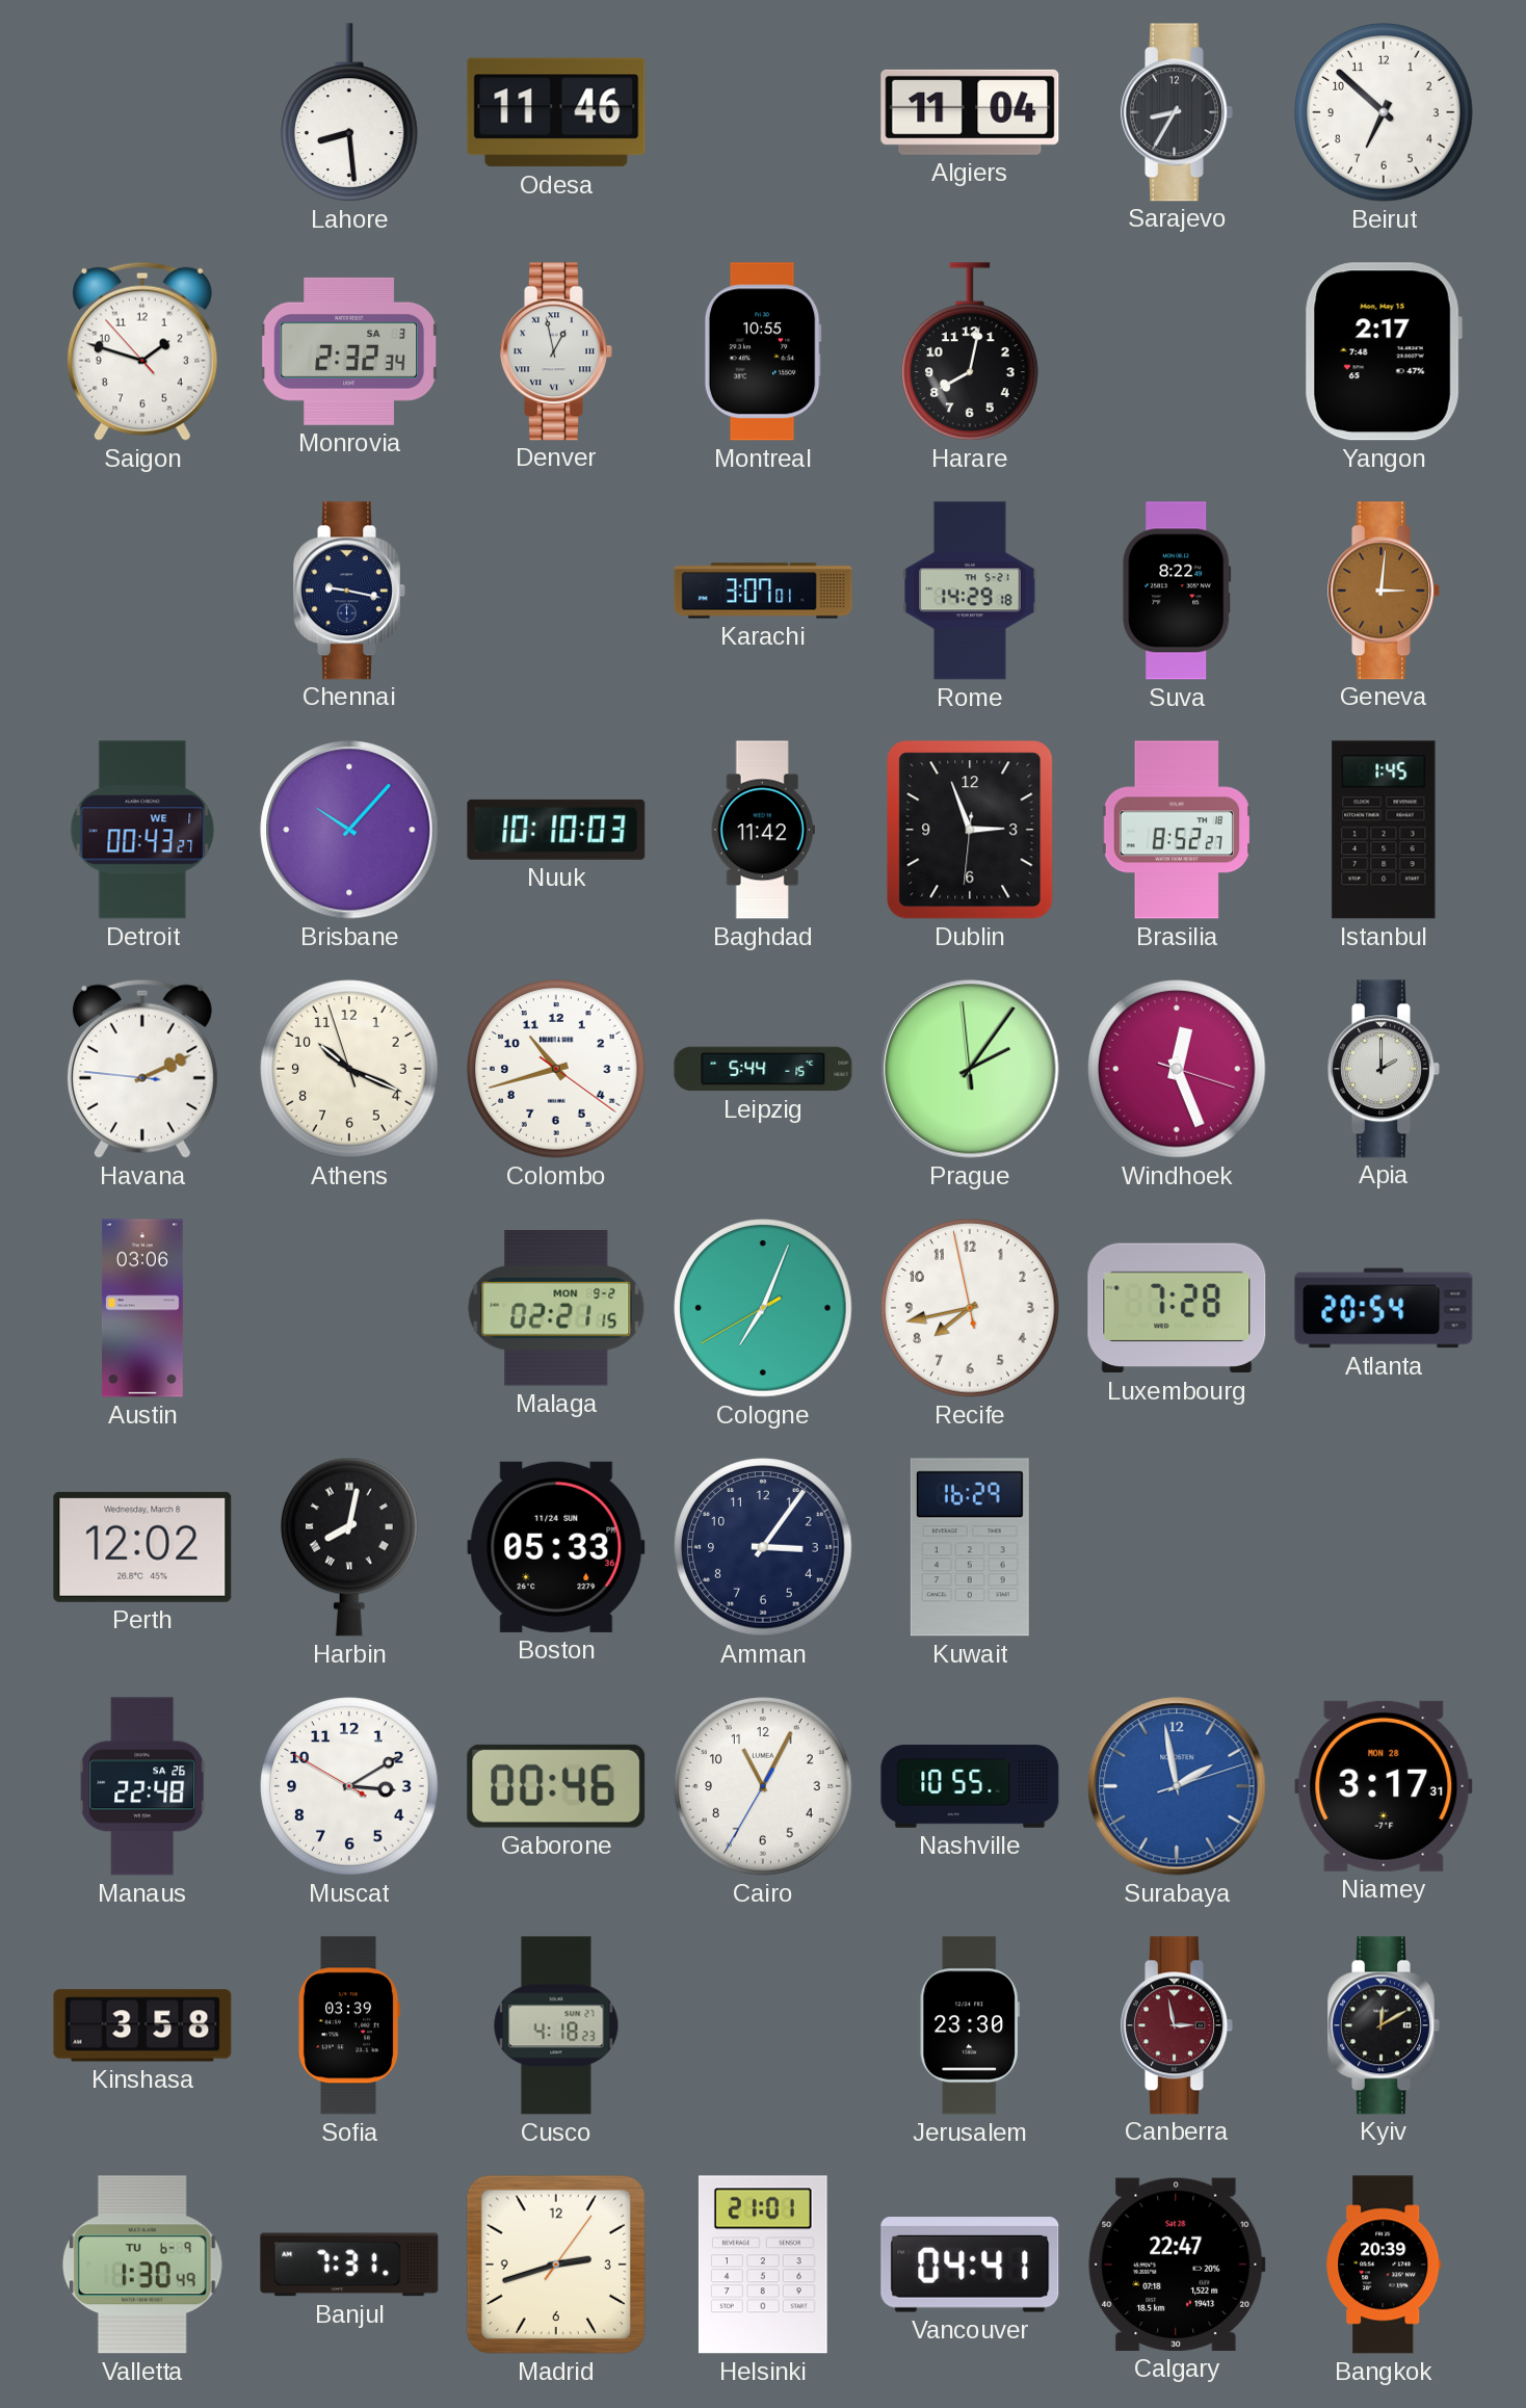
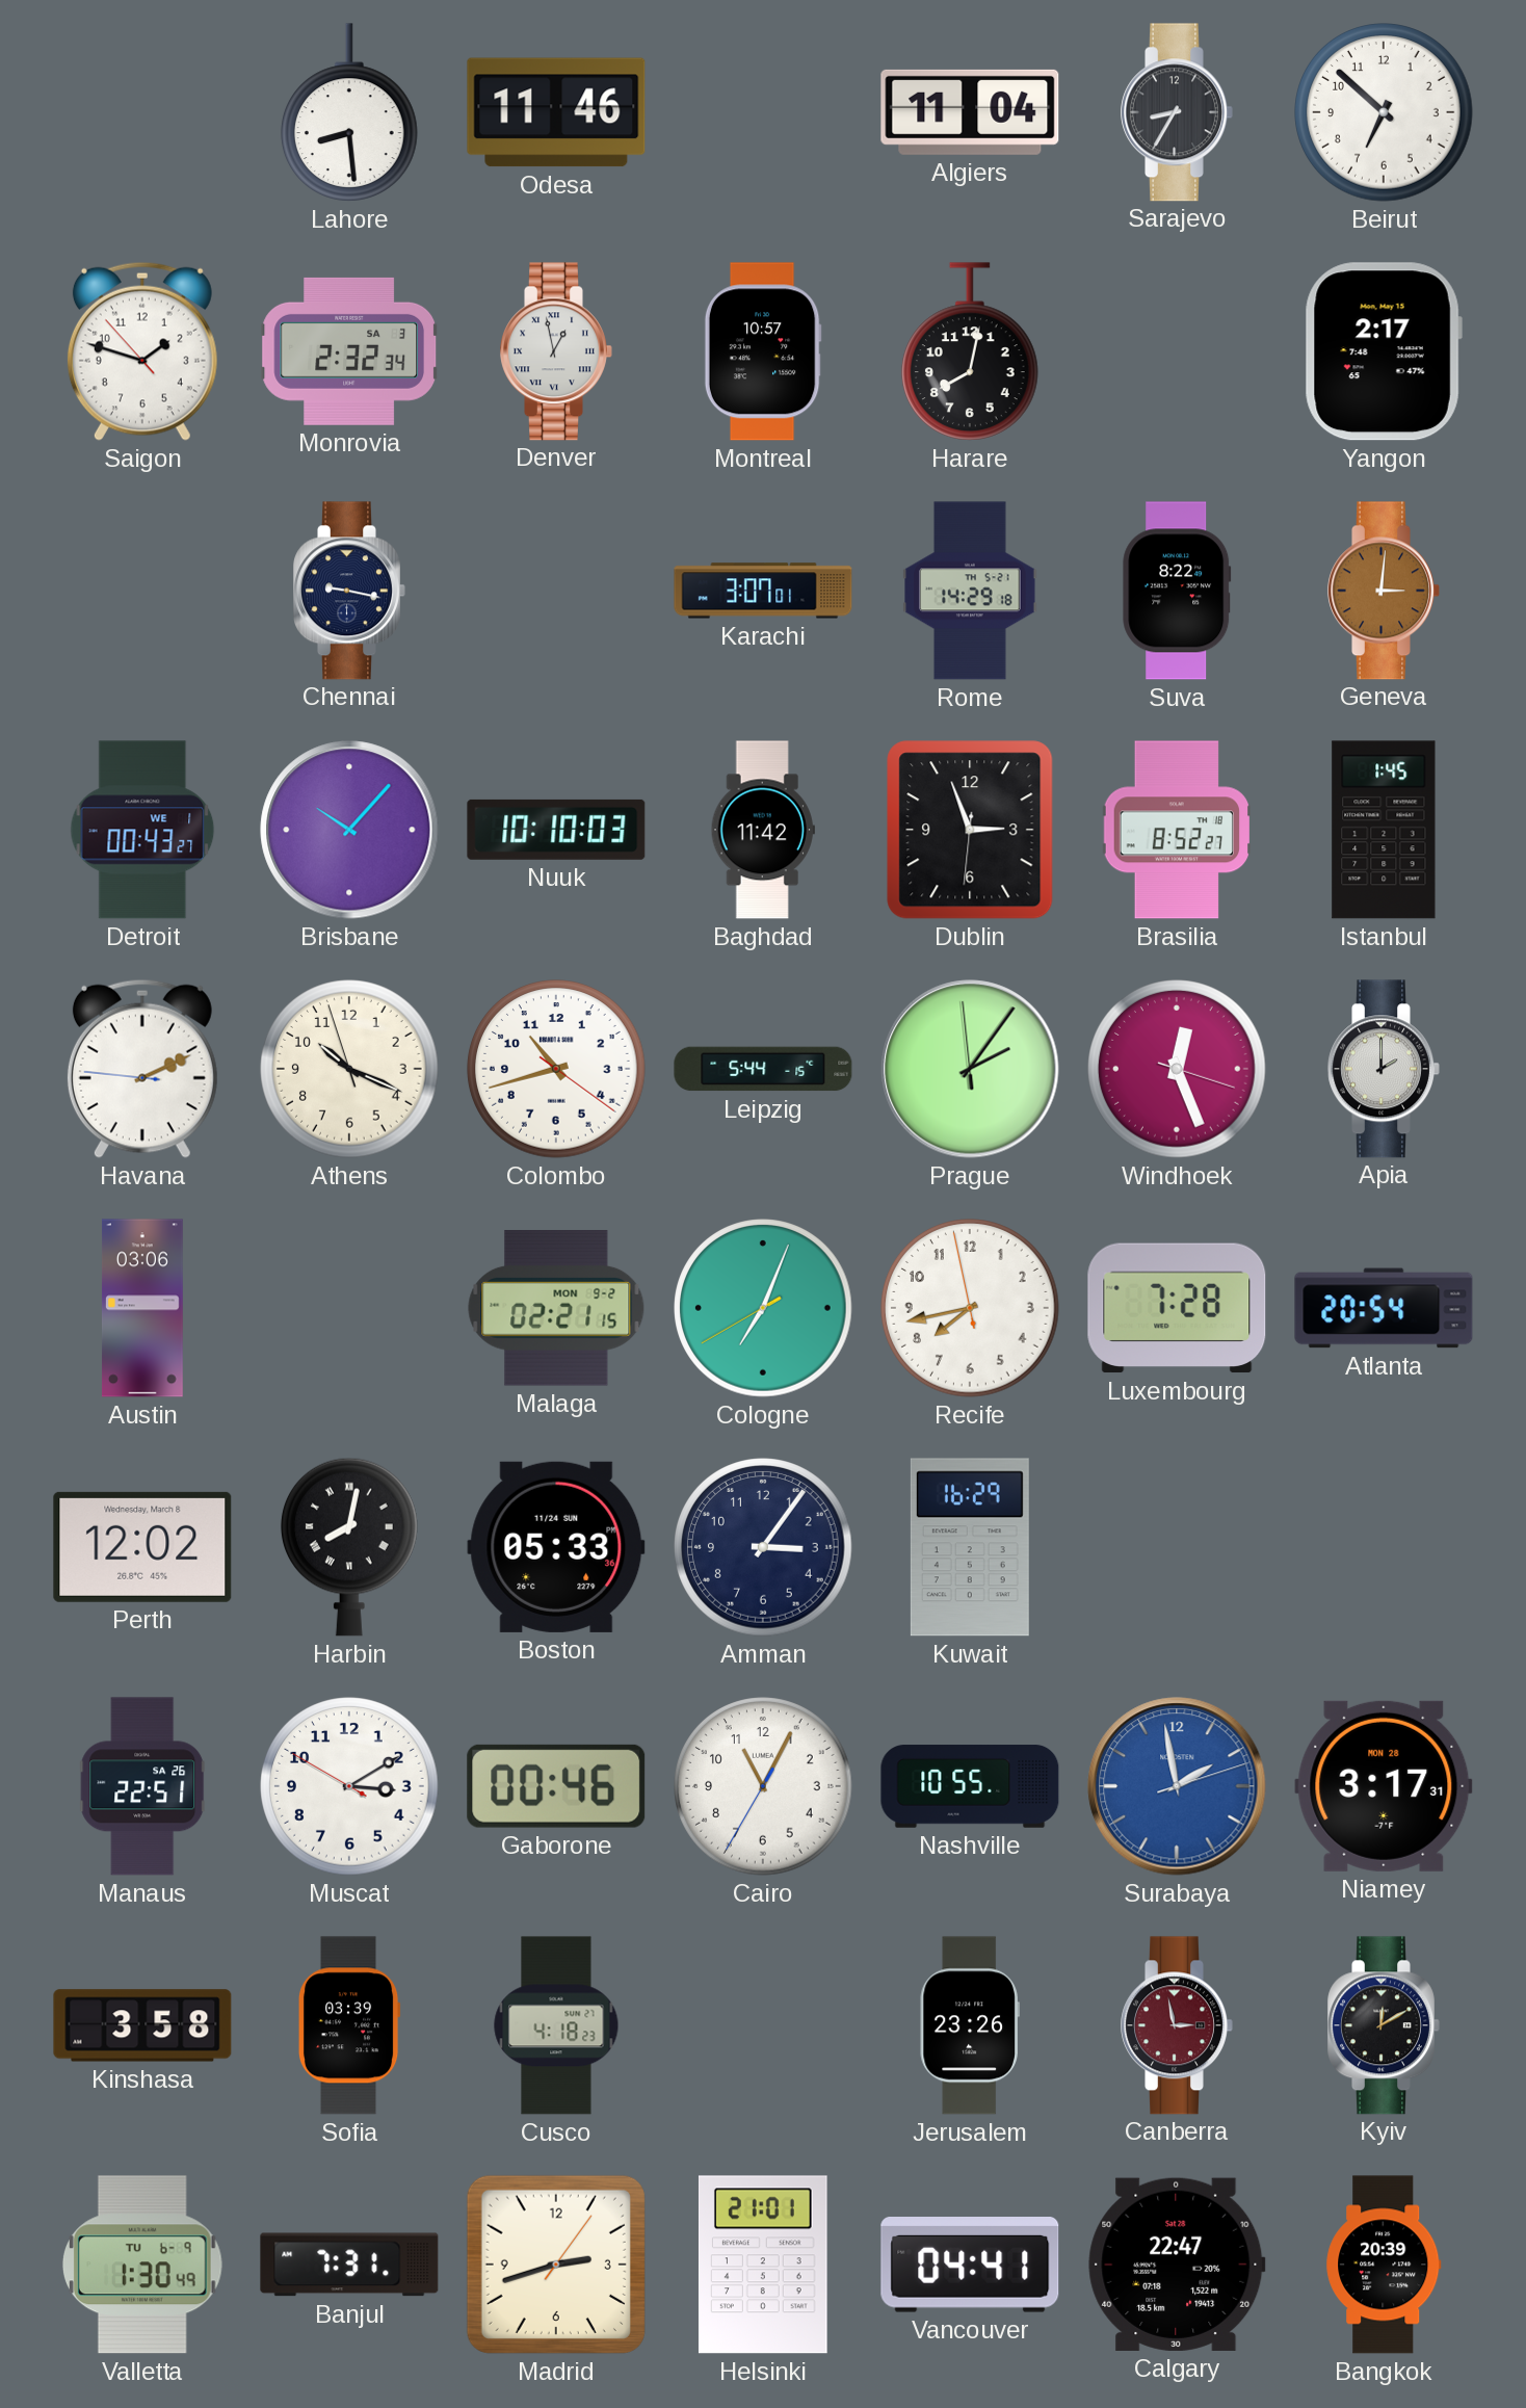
Montreal: 10:55 -> 10:57
Manaus: 22:48 -> 22:51
Jerusalem: 23:30 -> 23:26
